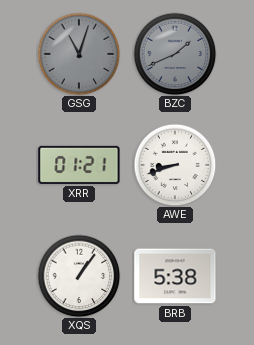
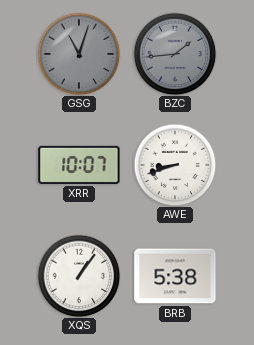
BZC: 1:41 -> 1:44
XRR: 01:21 -> 10:07
